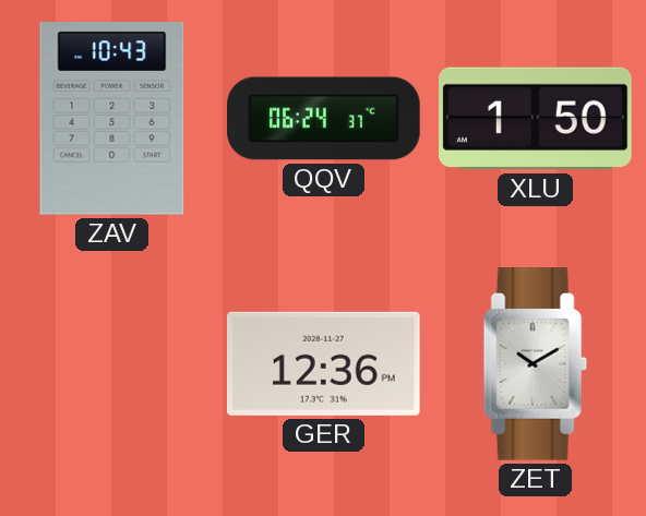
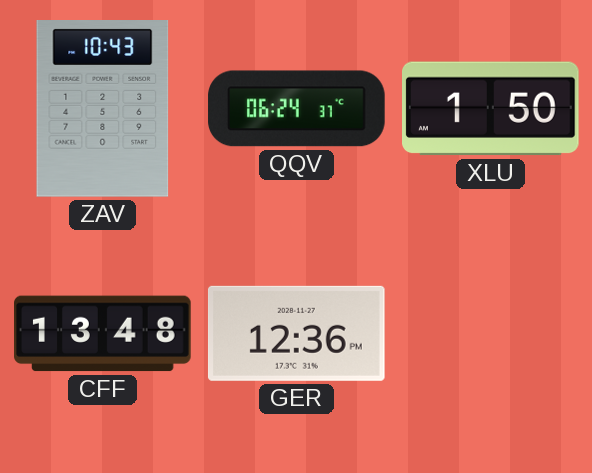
CFF: none -> 13:48
ZET: 10:10 -> none
